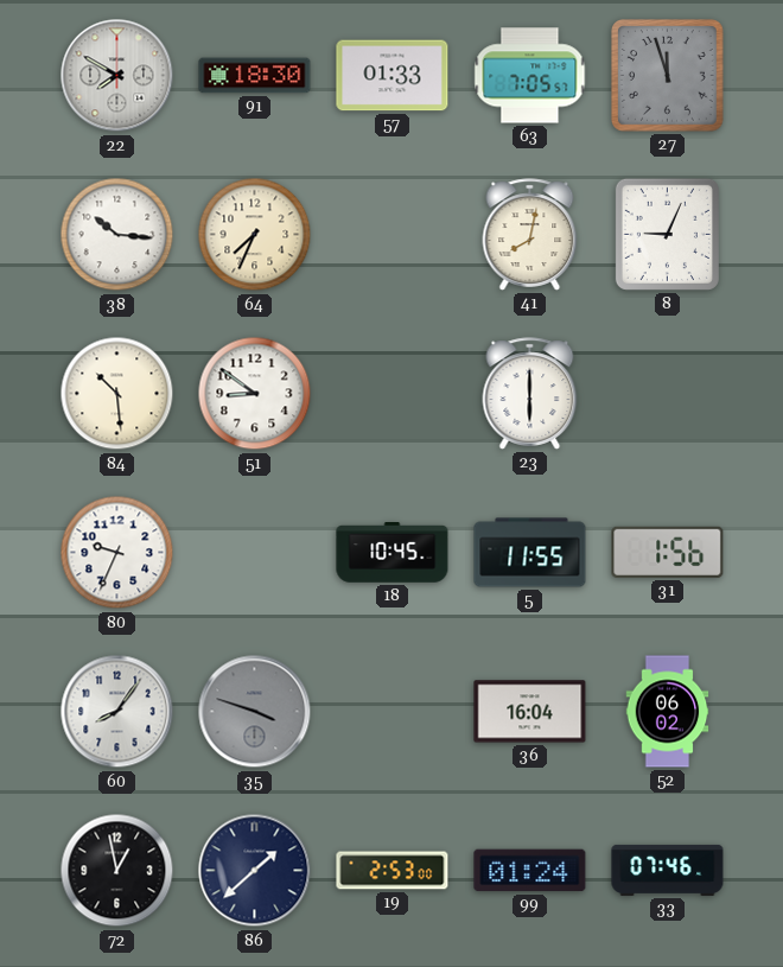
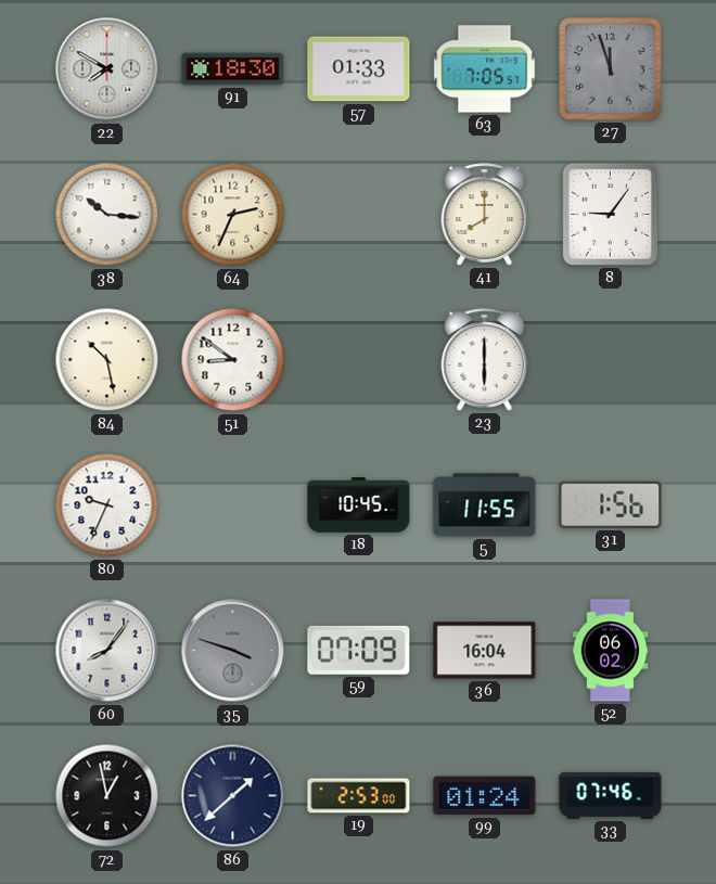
64: 7:34 -> 2:34
41: 8:02 -> 8:00
8: 9:04 -> 9:06
84: 10:29 -> 10:28
59: none -> 07:09
